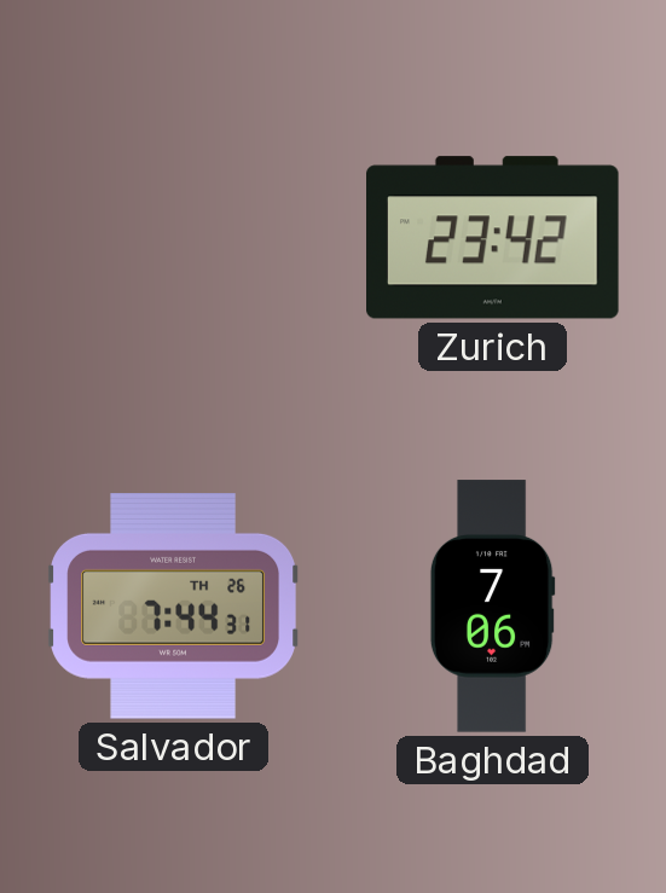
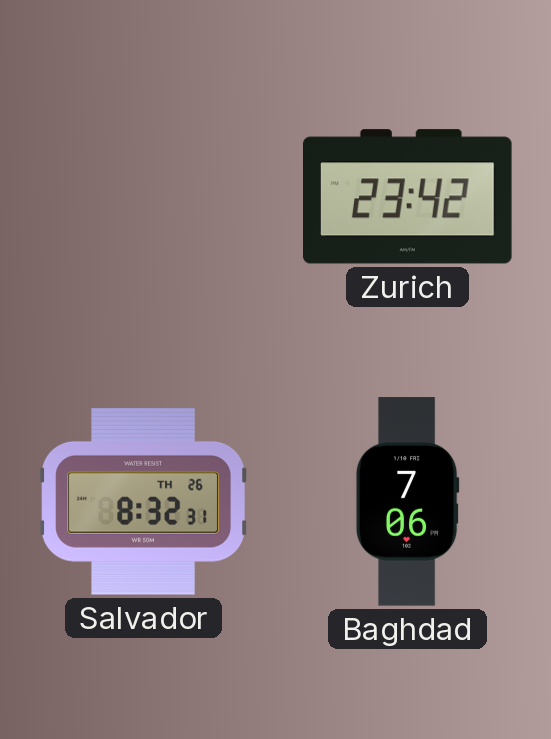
Salvador: 7:44 -> 8:32
